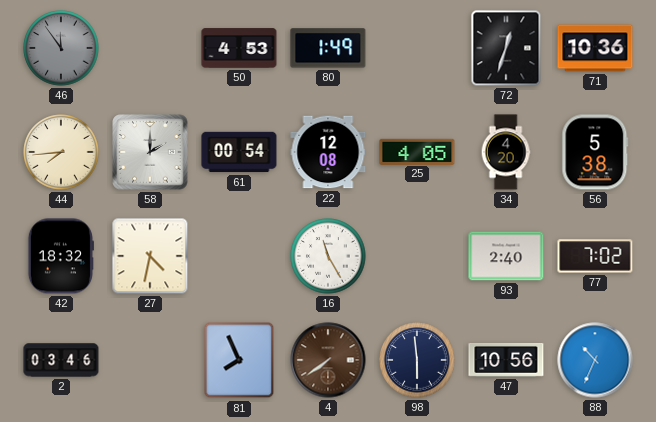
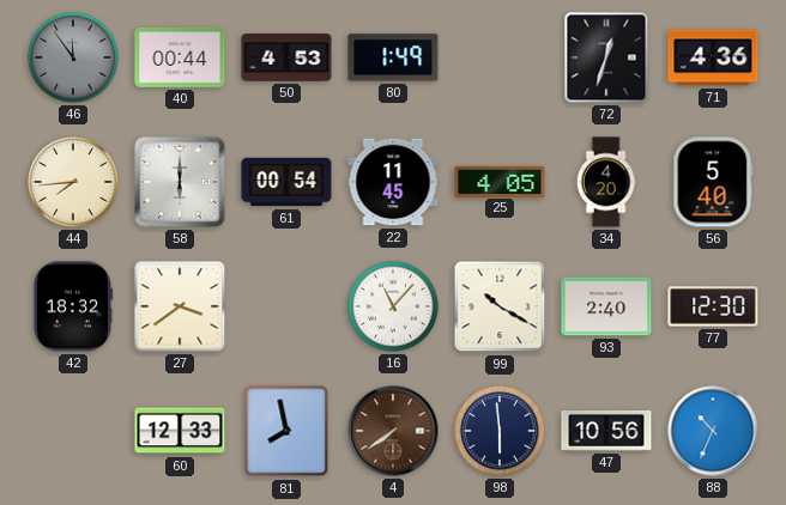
40: none -> 00:44
71: 10:36 -> 4:36
58: 2:00 -> 6:00
22: 12:08 -> 11:45
56: 5:38 -> 5:40
27: 4:32 -> 3:39
16: 11:25 -> 11:07
99: none -> 10:20
77: 7:02 -> 12:30
2: 03:46 -> none
60: none -> 12:33
81: 7:56 -> 7:58
